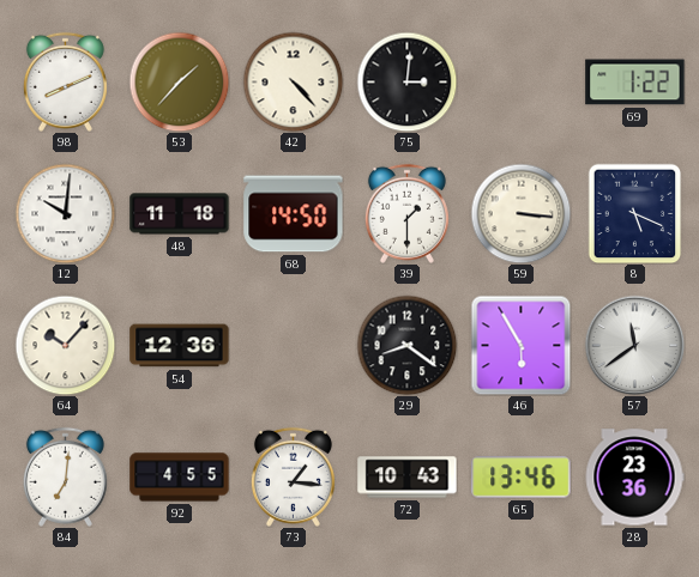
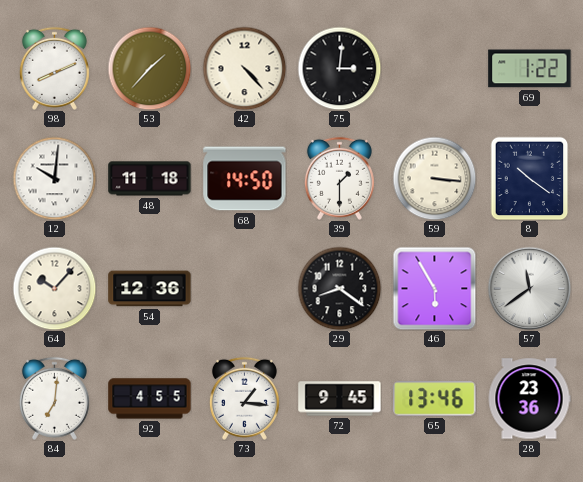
8: 5:19 -> 10:21
72: 10:43 -> 9:45
